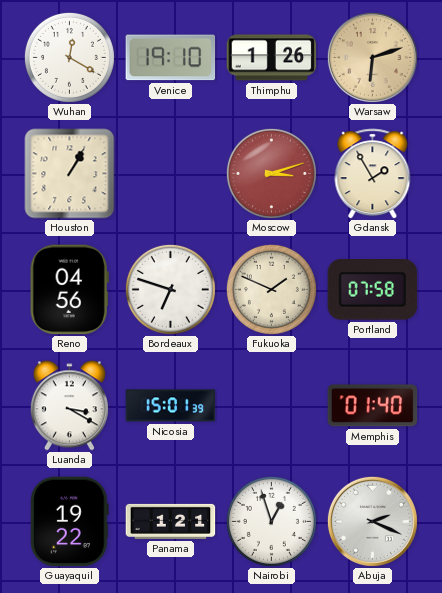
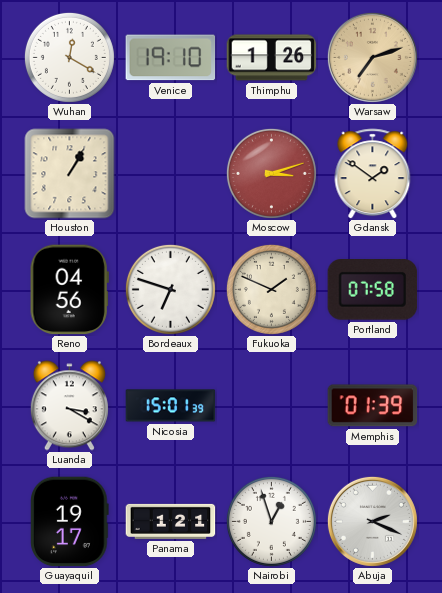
Warsaw: 6:12 -> 7:12
Gdansk: 1:55 -> 1:51
Memphis: 01:40 -> 01:39
Guayaquil: 19:22 -> 19:17
